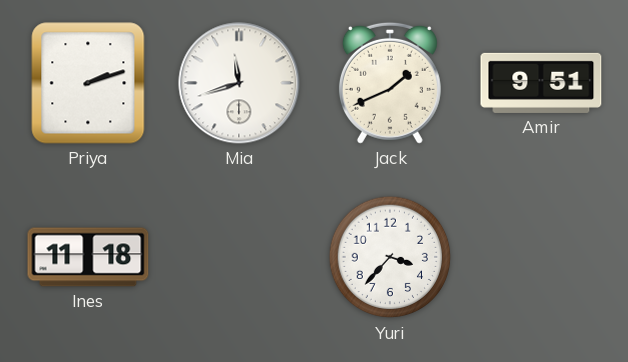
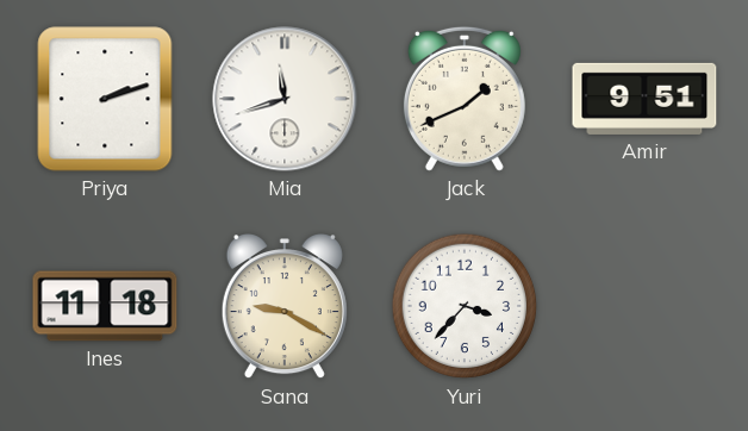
Sana: none -> 9:20
